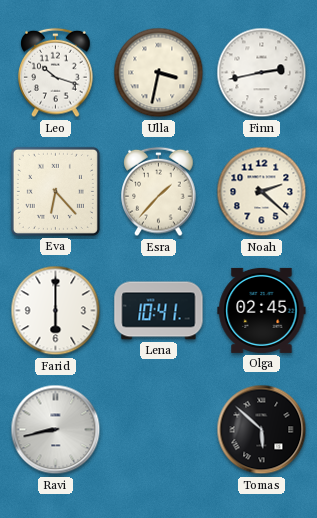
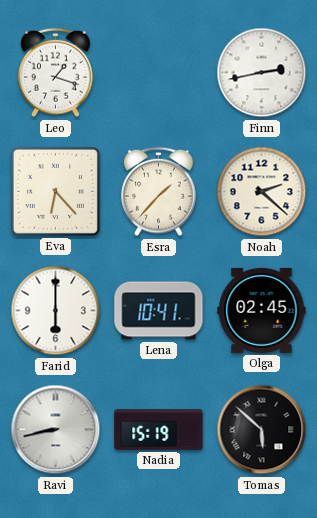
Leo: 10:18 -> 1:18
Ulla: 3:32 -> none
Nadia: none -> 15:19
